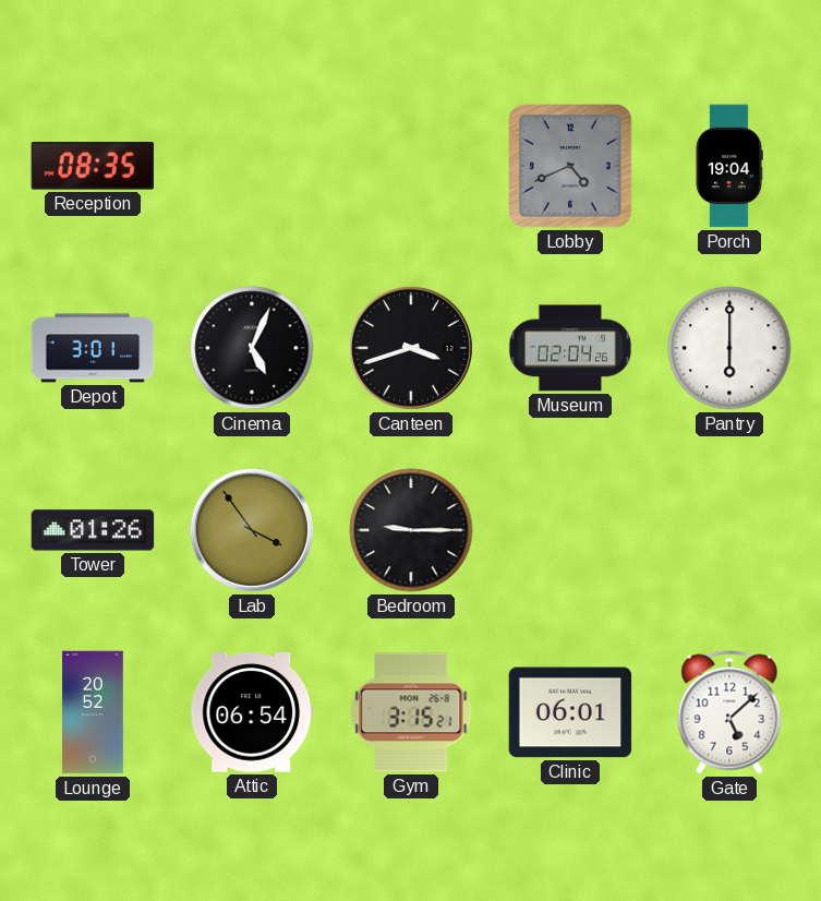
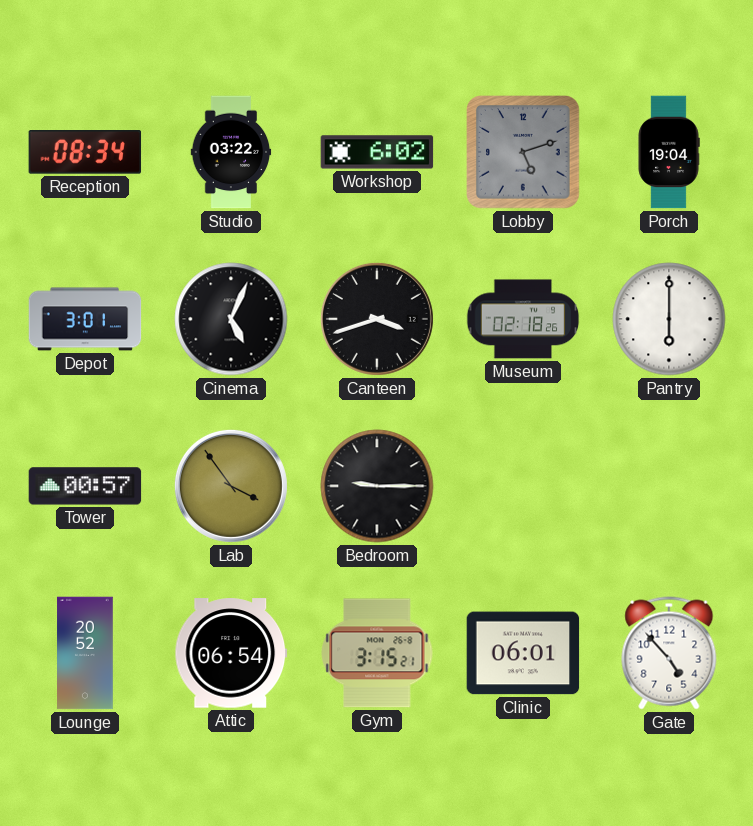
Reception: 08:35 -> 08:34
Studio: none -> 03:22
Workshop: none -> 6:02
Lobby: 4:41 -> 5:12
Museum: 02:04 -> 02:18
Tower: 01:26 -> 00:57
Gate: 5:08 -> 4:53
